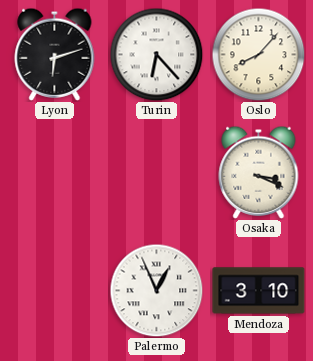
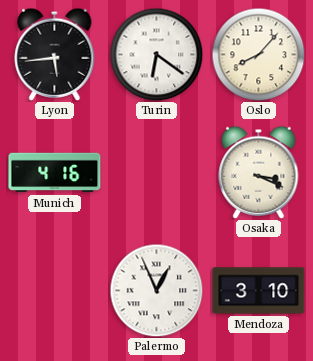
Lyon: 6:12 -> 5:44
Turin: 6:23 -> 6:21
Munich: none -> 4:16
